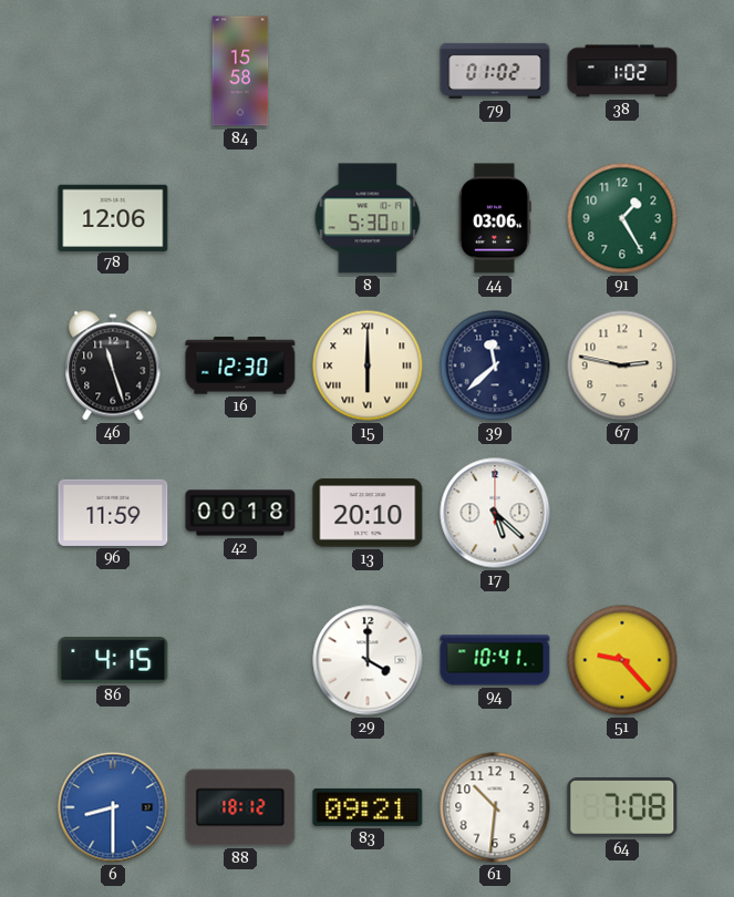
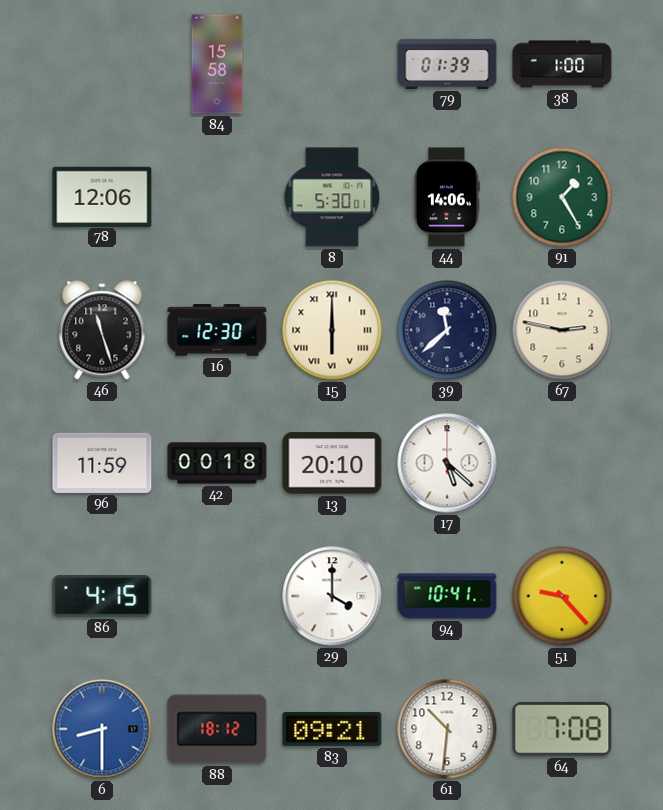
79: 01:02 -> 01:39
38: 1:02 -> 1:00
44: 03:06 -> 14:06
